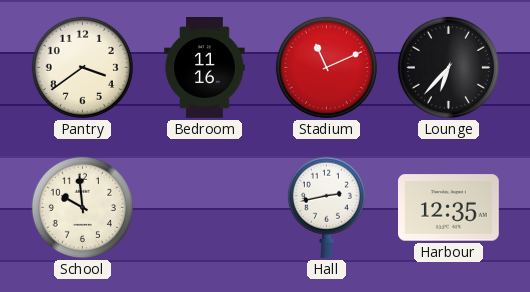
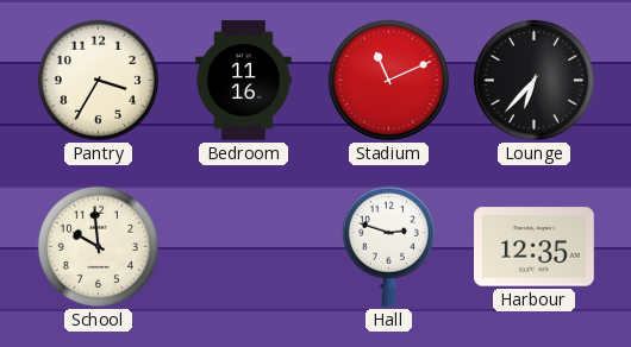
Pantry: 3:39 -> 3:35
Hall: 2:43 -> 2:48
